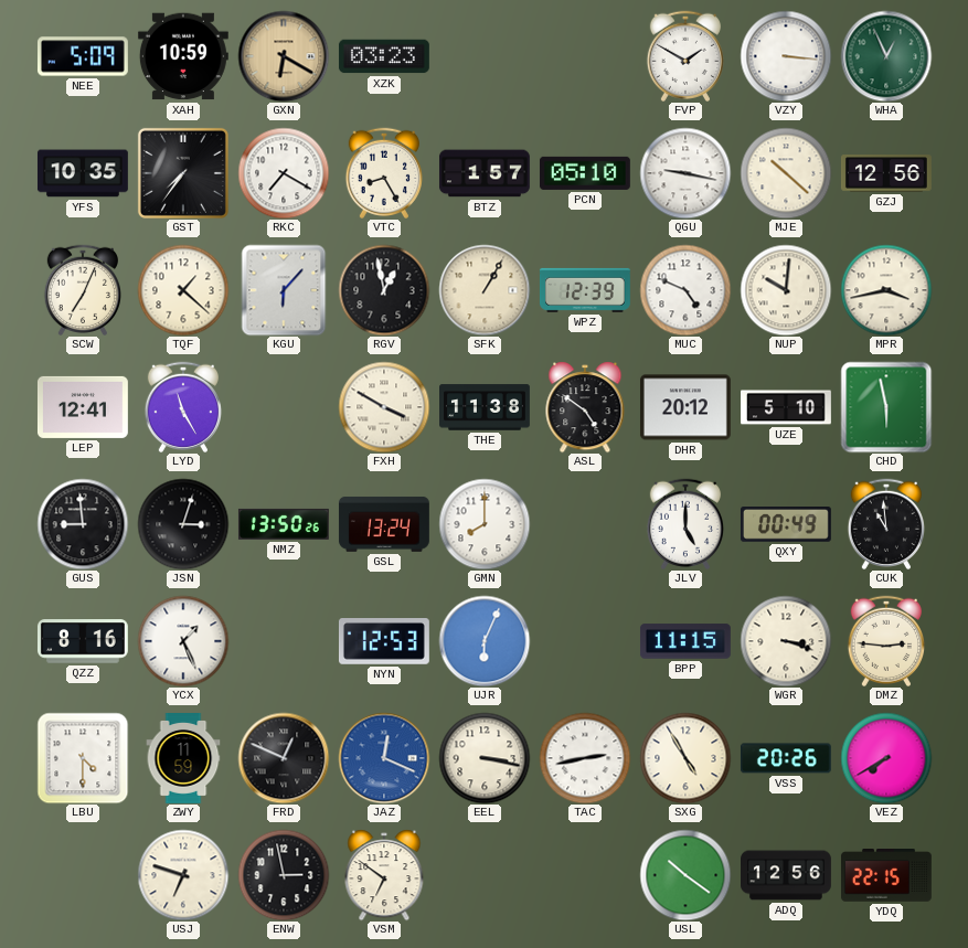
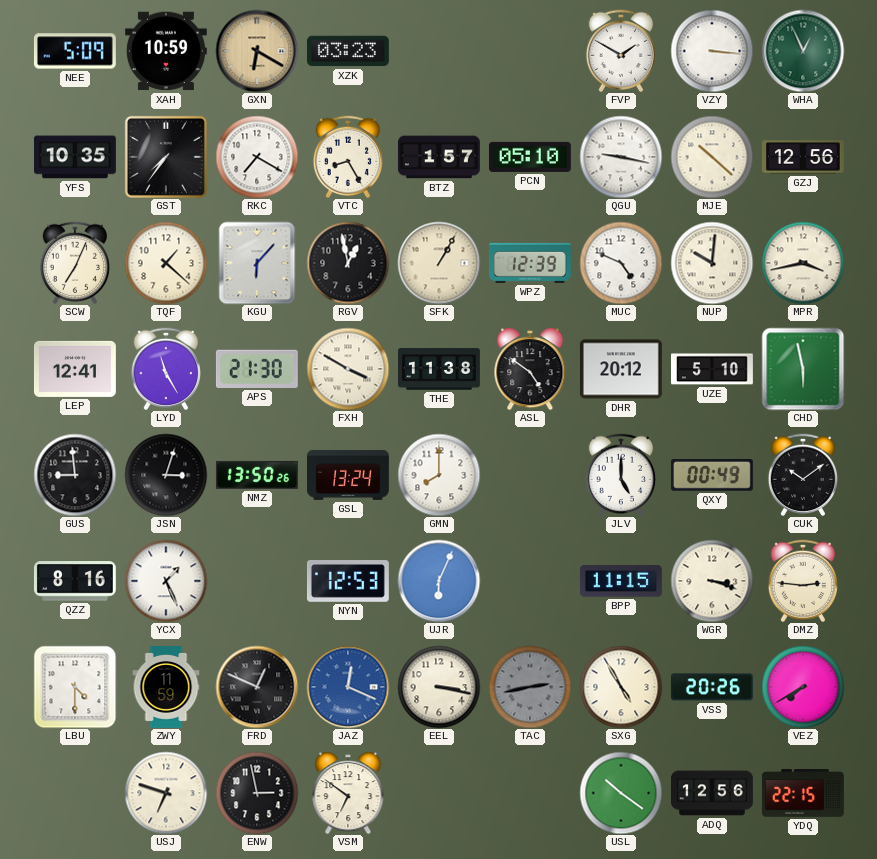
APS: none -> 21:30
CUK: 10:59 -> 10:09
TAC dial: white -> grey
